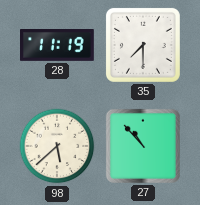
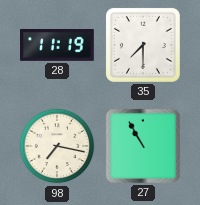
98: 5:38 -> 7:17
27: 10:53 -> 10:55
